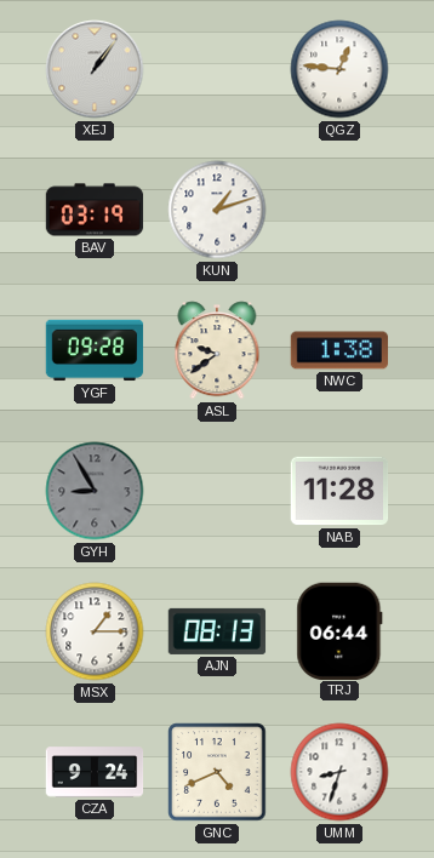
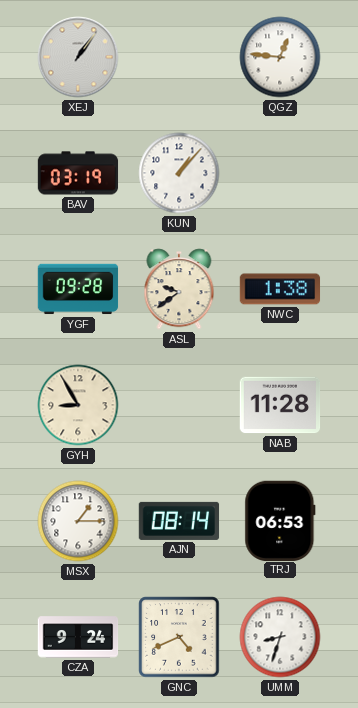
KUN: 1:12 -> 1:07
GYH dial: grey -> cream
AJN: 08:13 -> 08:14
TRJ: 06:44 -> 06:53
